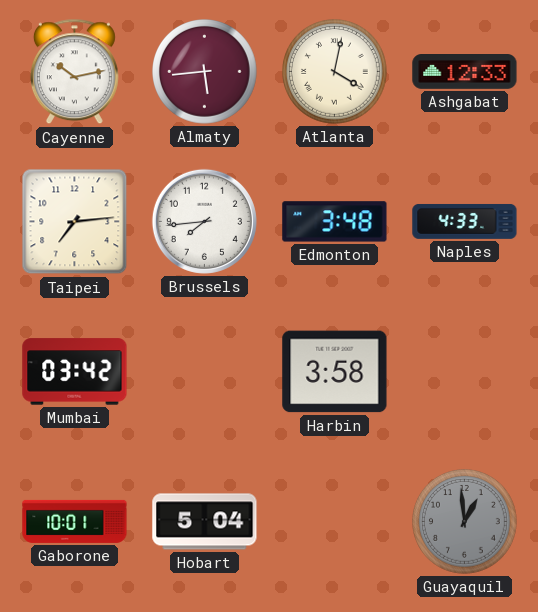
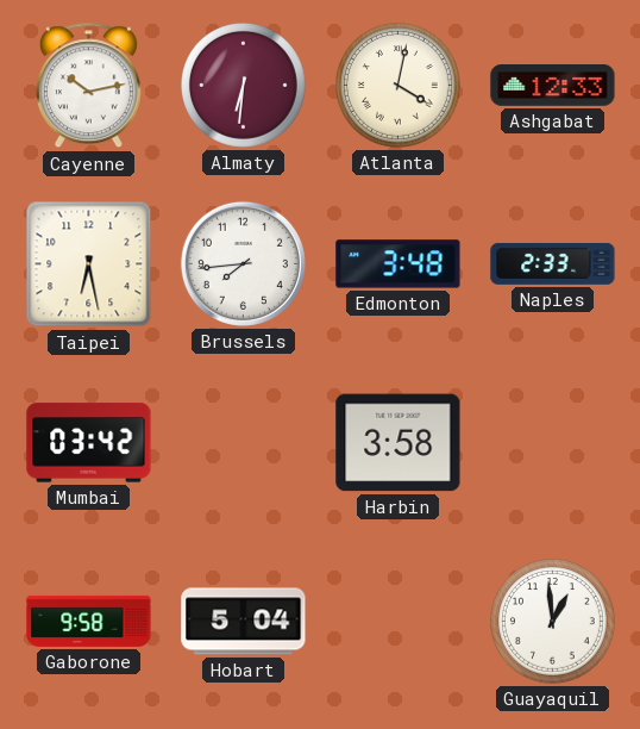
Almaty: 5:44 -> 6:31
Taipei: 7:14 -> 6:28
Naples: 4:33 -> 2:33
Gaborone: 10:01 -> 9:58
Guayaquil dial: grey -> white
